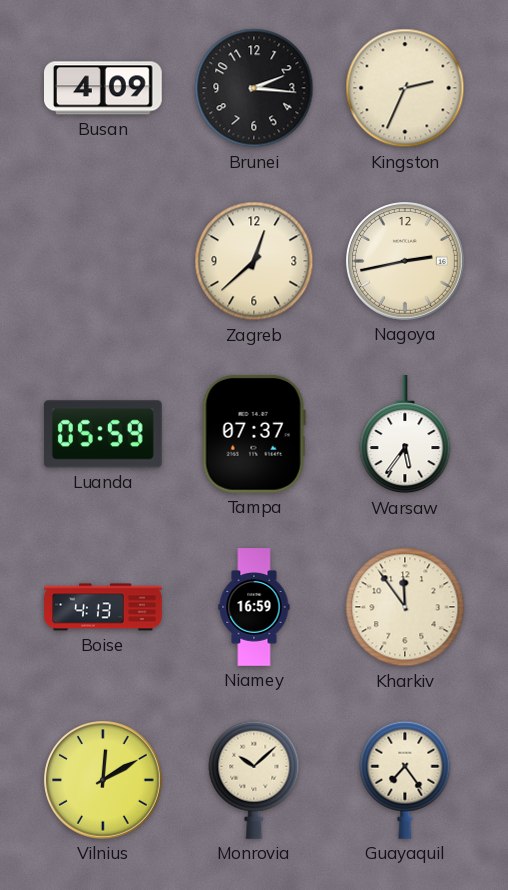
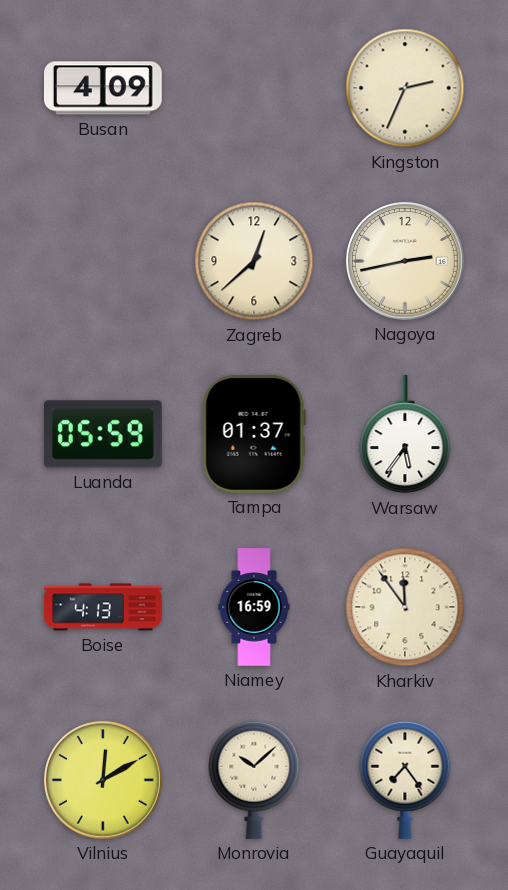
Brunei: 2:16 -> none
Tampa: 07:37 -> 01:37
